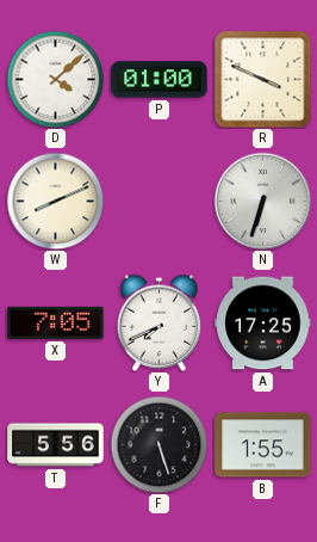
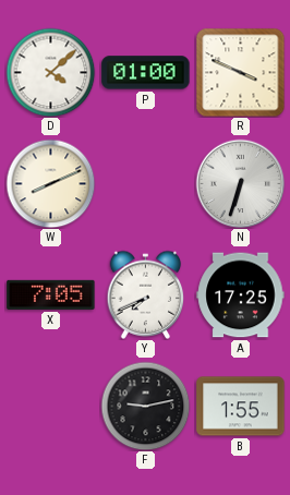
T: 5:56 -> none
F: 5:27 -> 9:13
